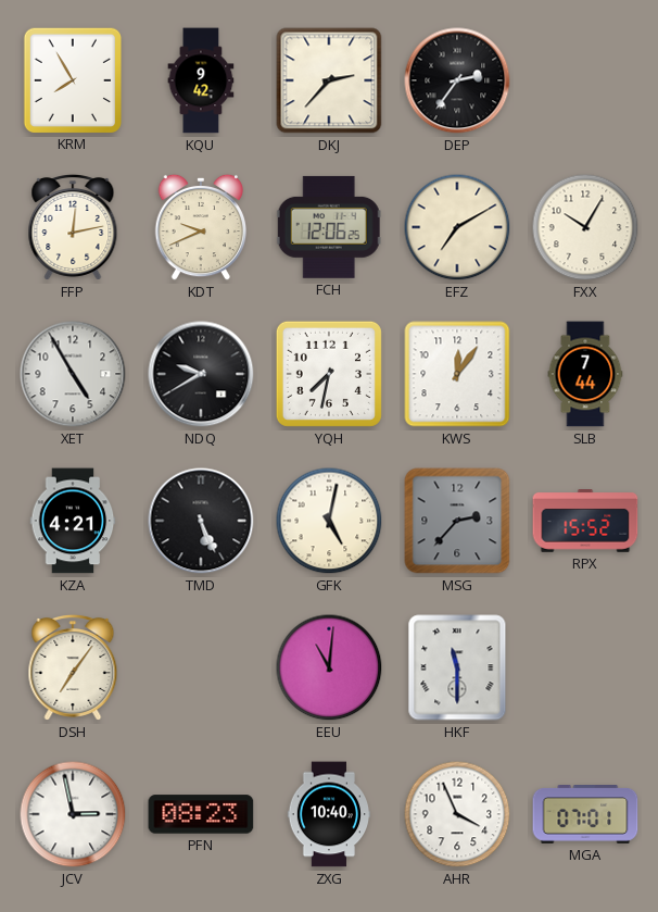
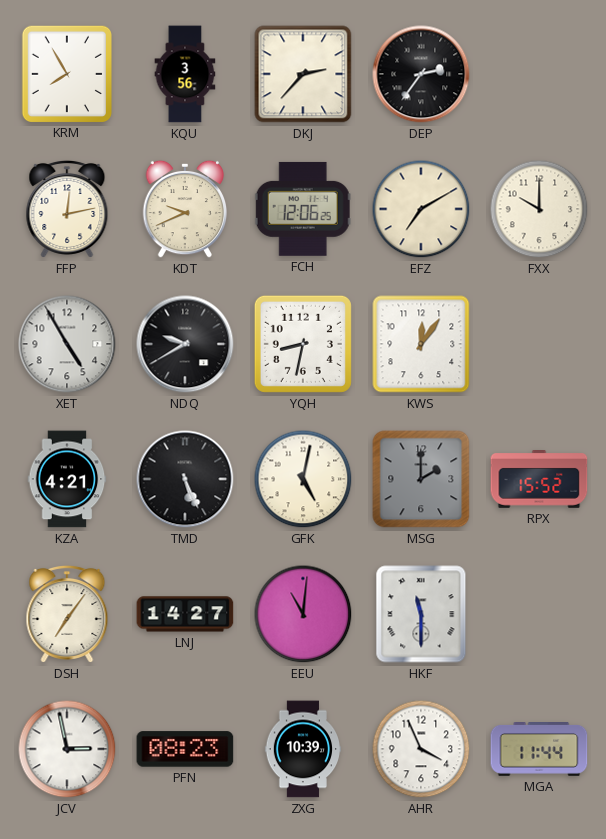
KQU: 9:42 -> 3:56
FXX: 10:05 -> 10:00
YQH: 7:32 -> 8:32
SLB: 7:44 -> none
MSG: 2:37 -> 2:00
LNJ: none -> 14:27
ZXG: 10:40 -> 10:39
MGA: 07:01 -> 11:44
